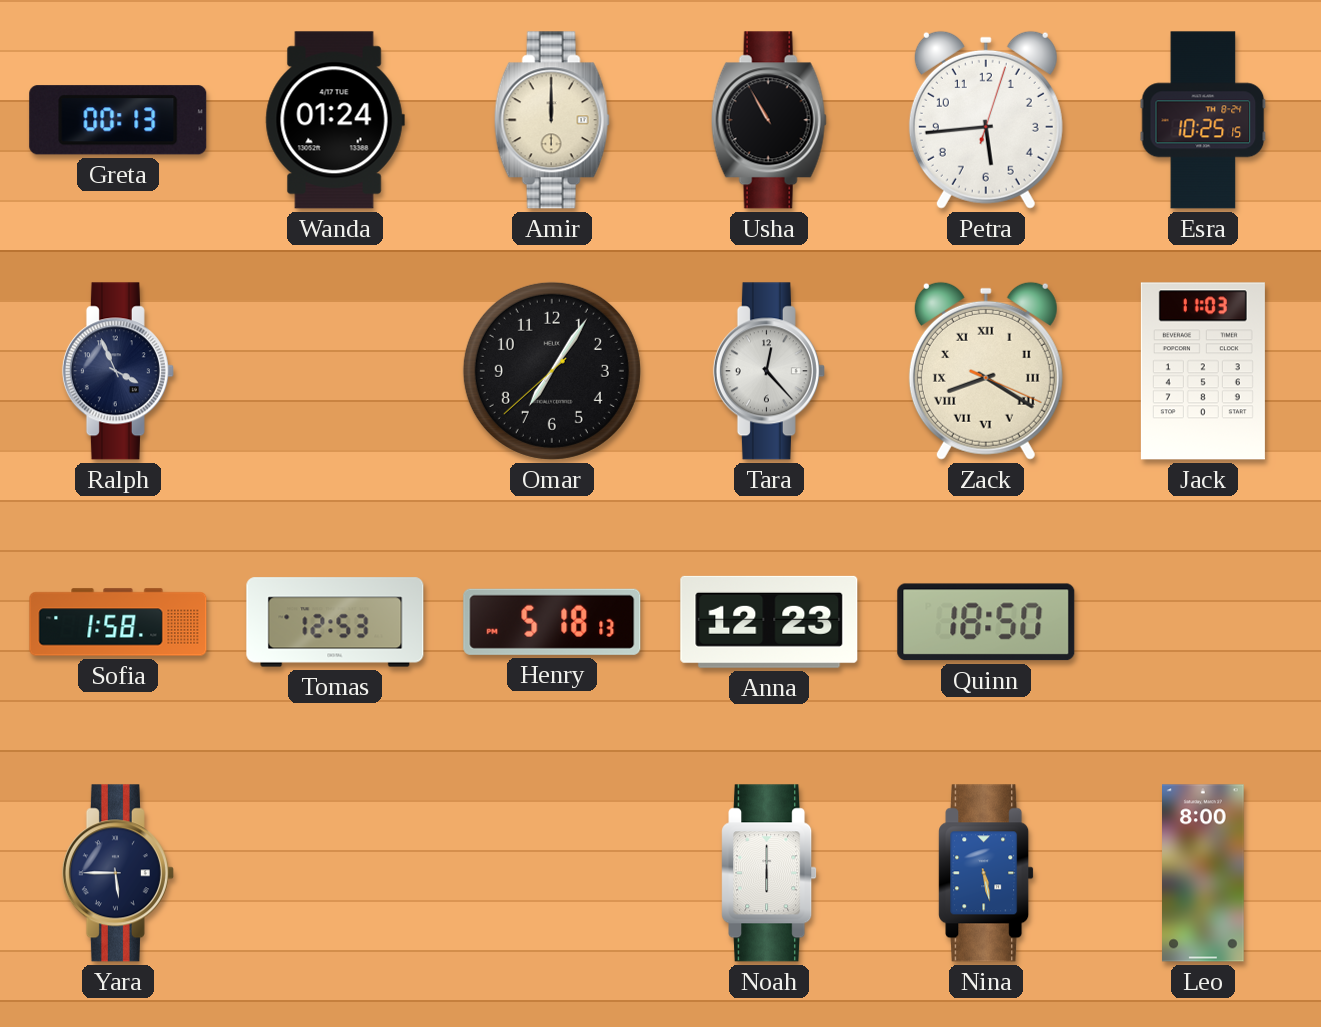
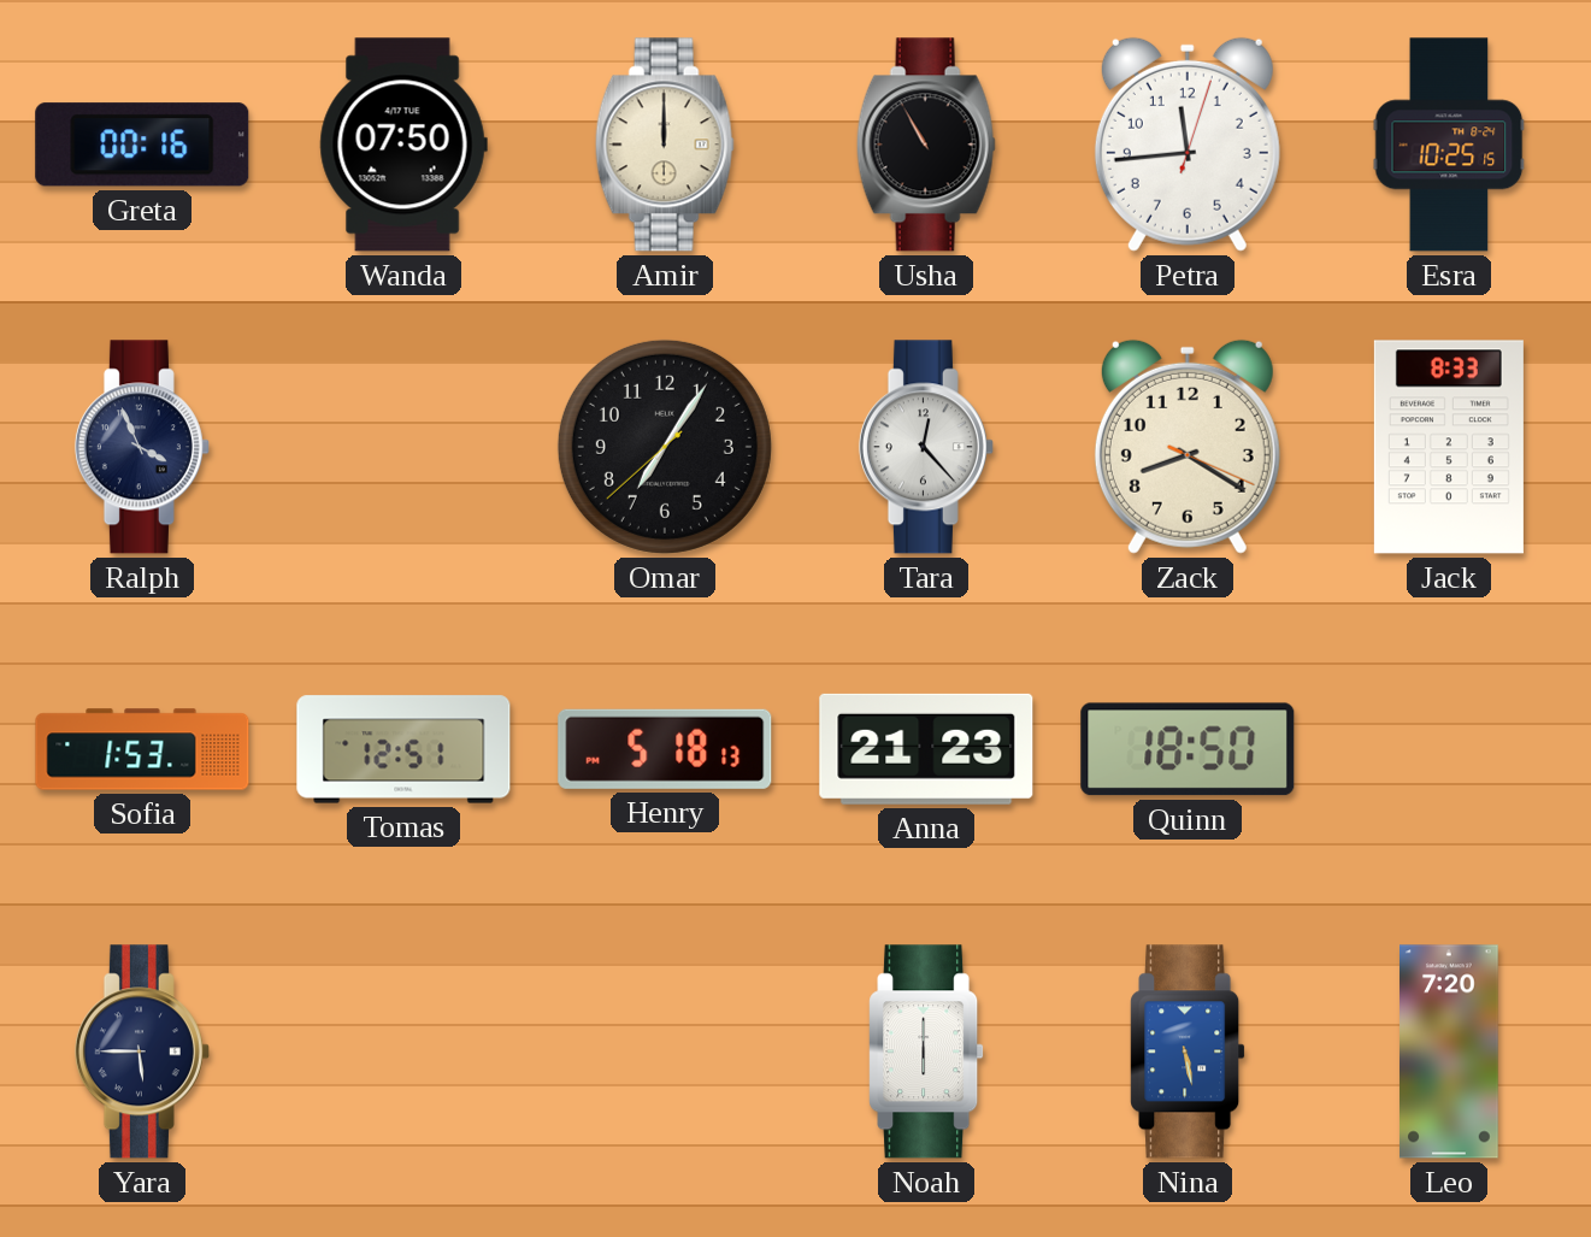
Greta: 00:13 -> 00:16
Wanda: 01:24 -> 07:50
Petra: 5:44 -> 11:44
Zack numerals: Roman -> Arabic
Jack: 11:03 -> 8:33
Sofia: 1:58 -> 1:53
Tomas: 12:53 -> 12:51
Anna: 12:23 -> 21:23
Leo: 8:00 -> 7:20
